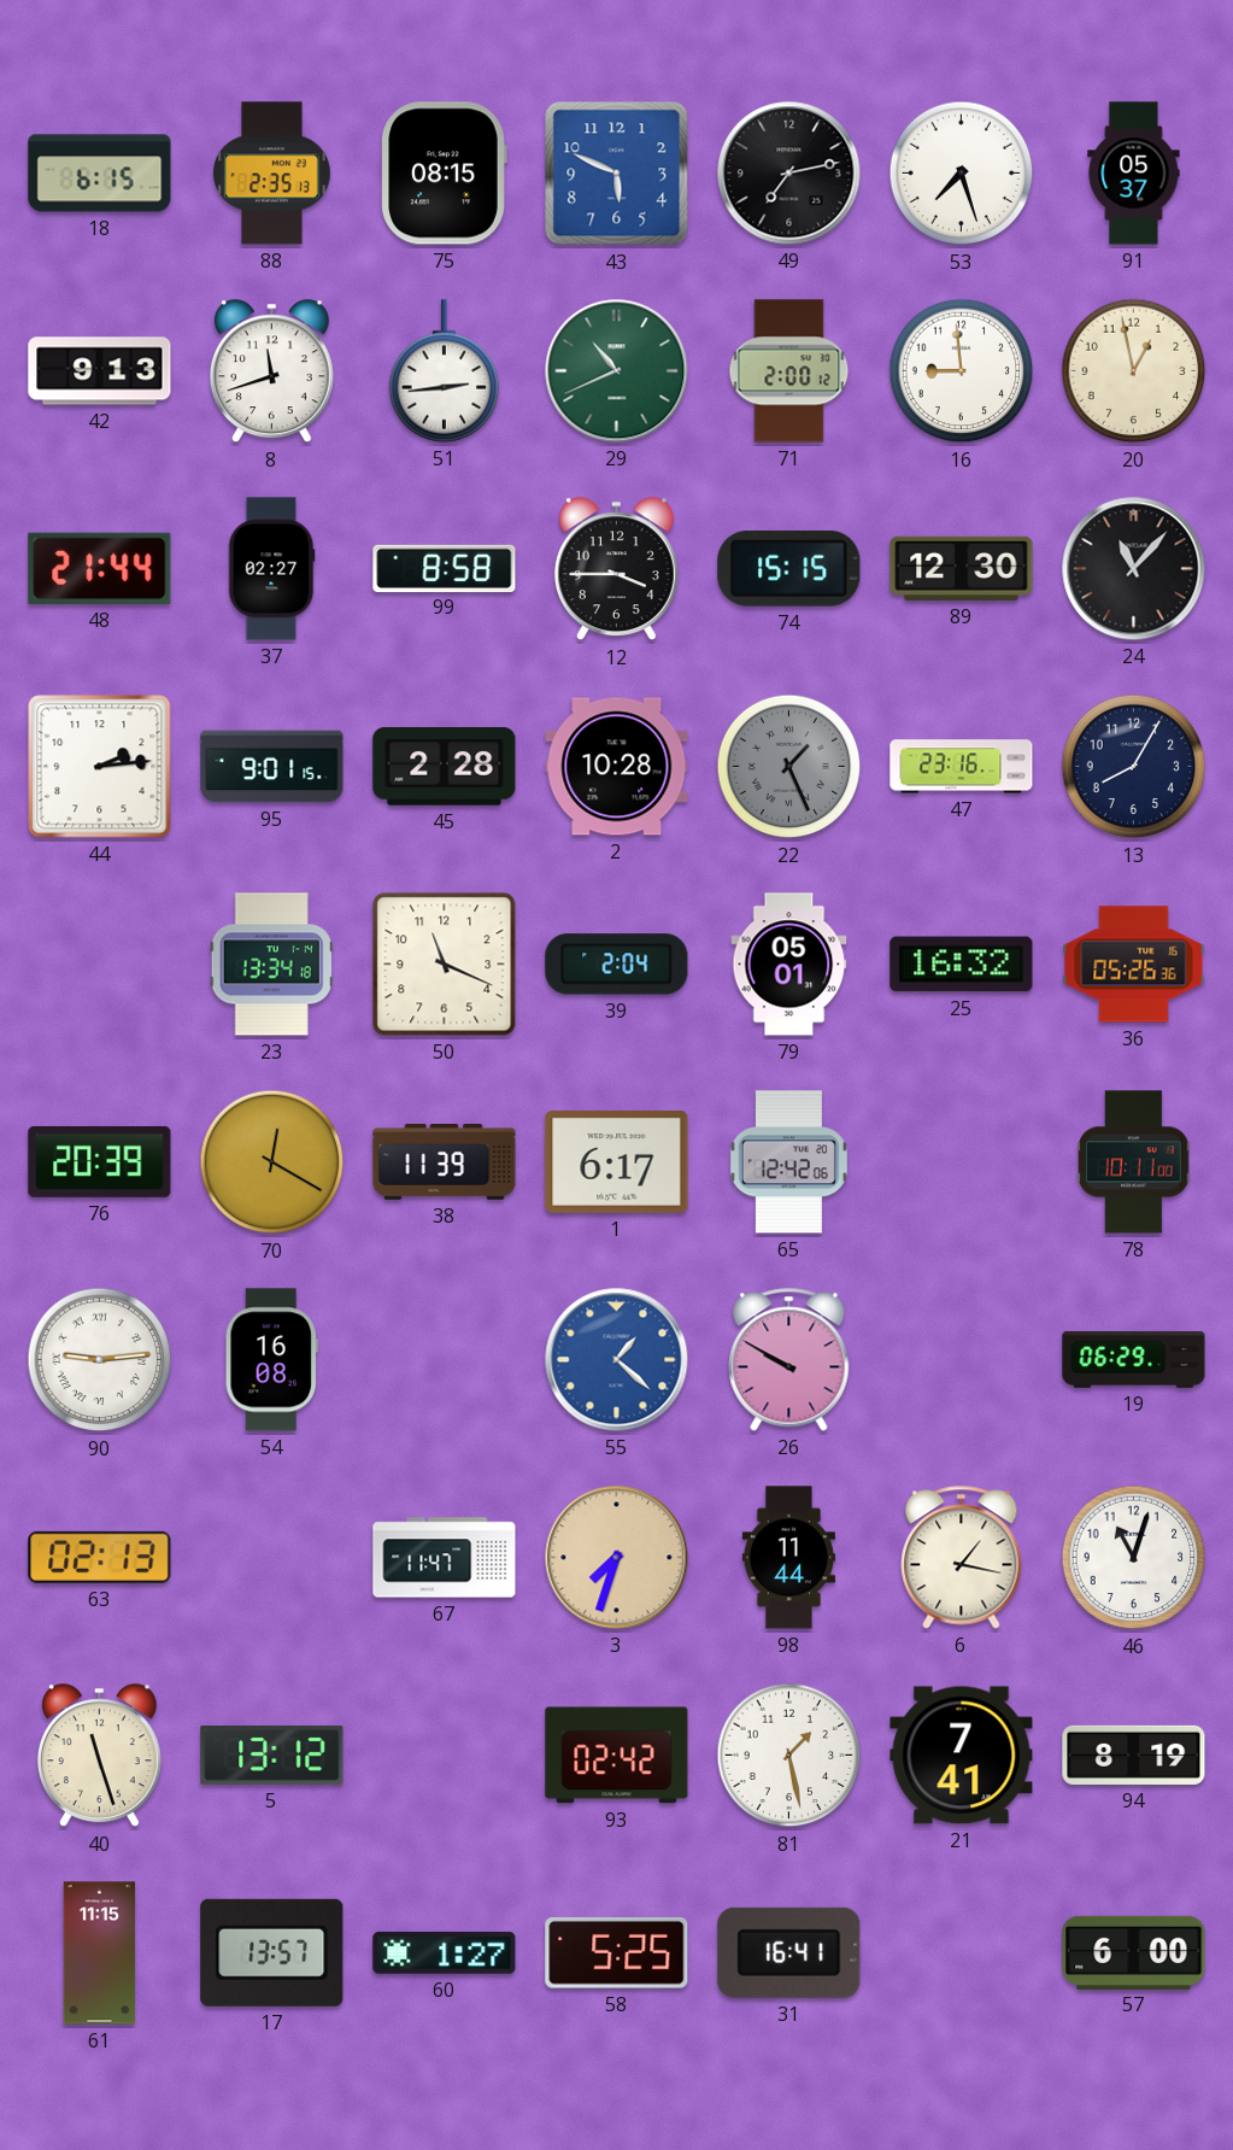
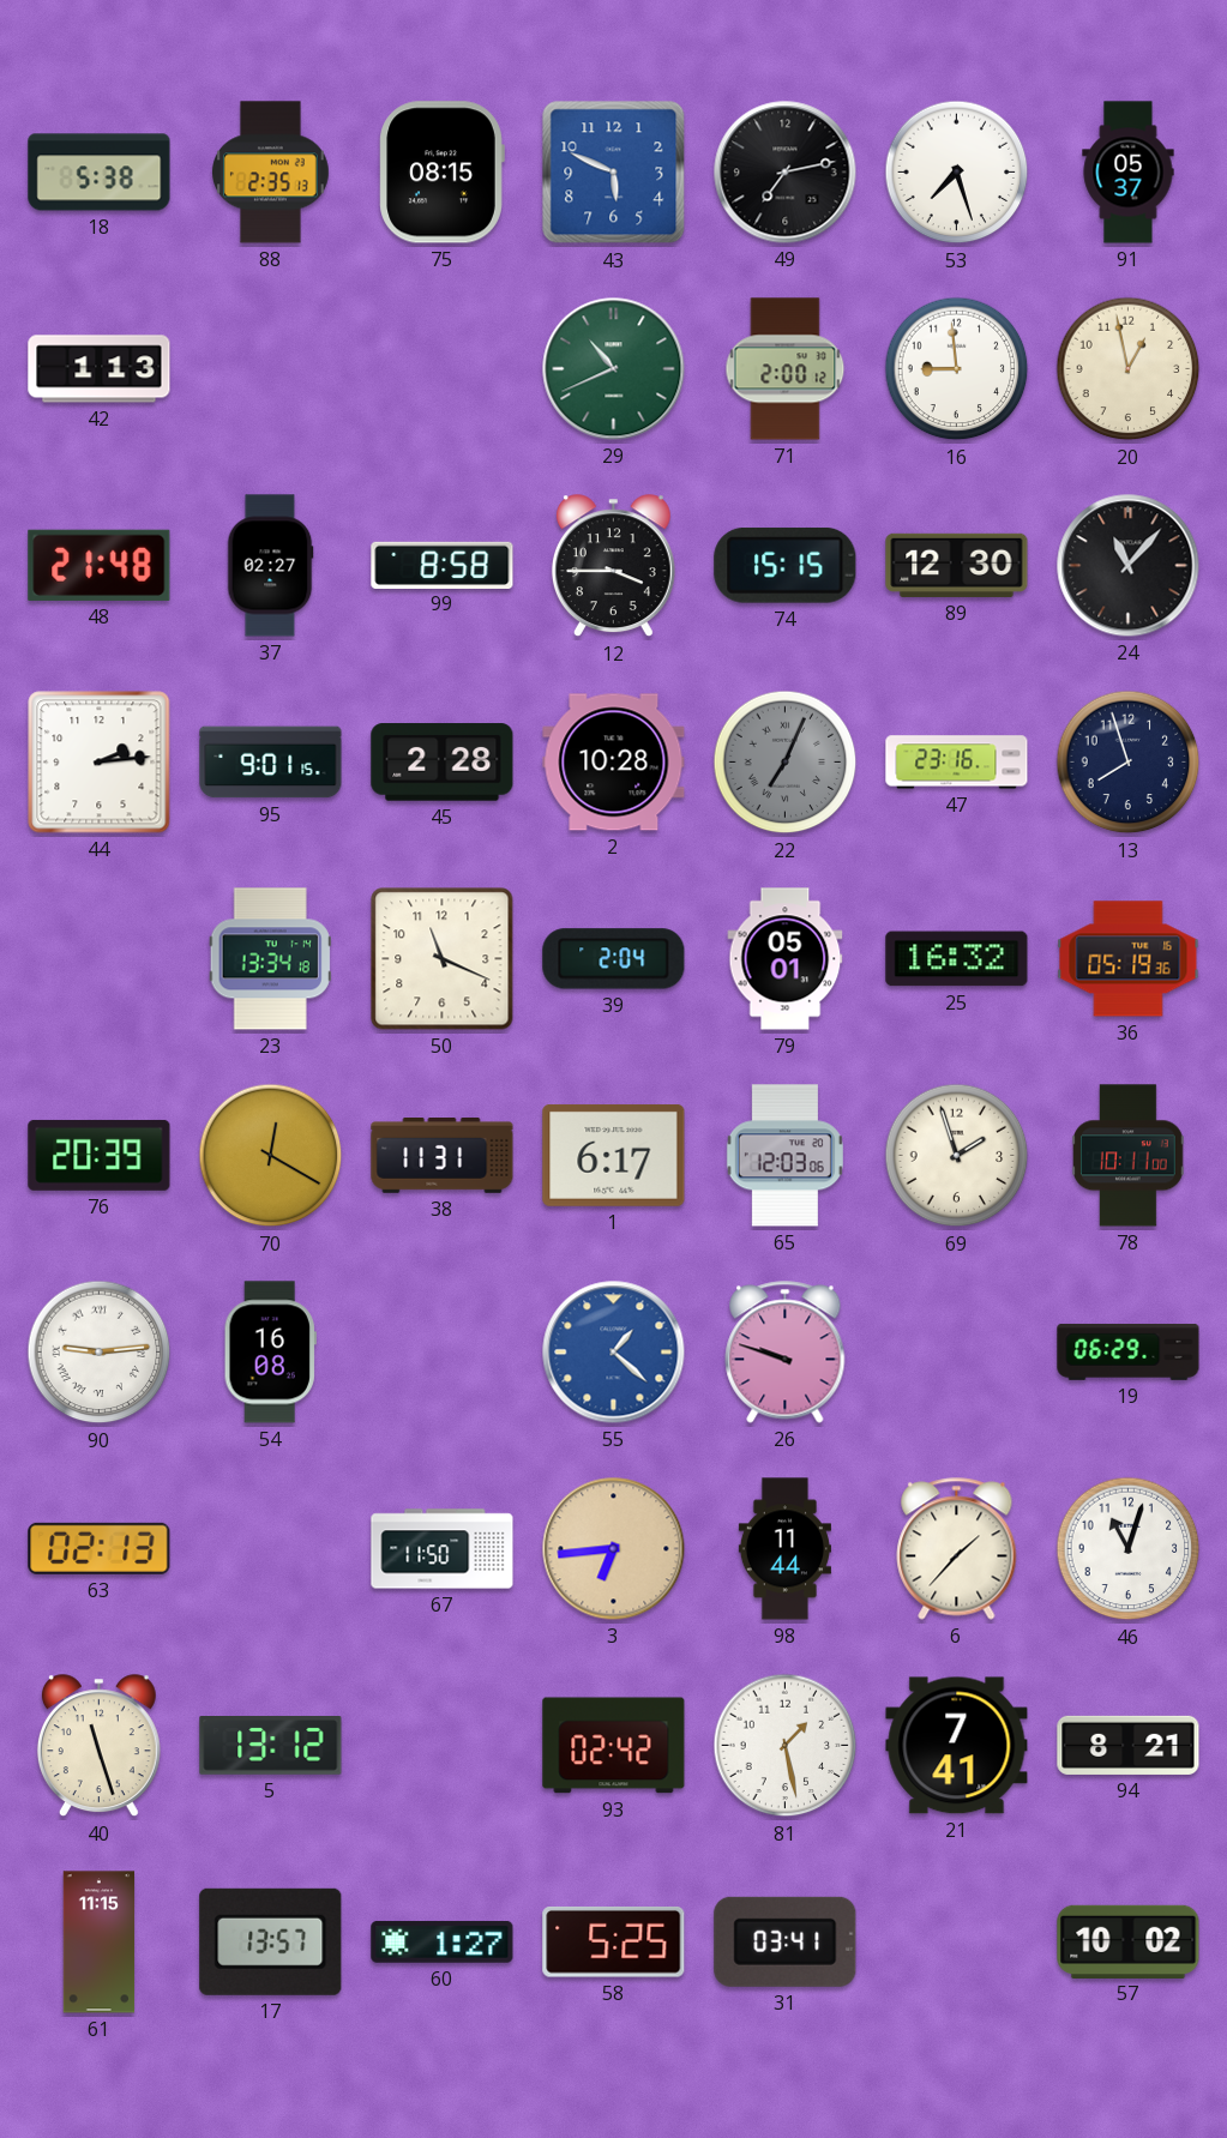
18: 6:15 -> 5:38
42: 9:13 -> 1:13
8: 11:42 -> none
51: 2:44 -> none
48: 21:44 -> 21:48
22: 1:26 -> 7:04
13: 8:05 -> 7:57
36: 05:26 -> 05:19
38: 11:39 -> 11:31
65: 12:42 -> 12:03
69: none -> 1:57
26: 9:50 -> 9:48
67: 11:47 -> 11:50
3: 7:33 -> 6:44
6: 1:17 -> 1:37
94: 8:19 -> 8:21
31: 16:41 -> 03:41
57: 6:00 -> 10:02
